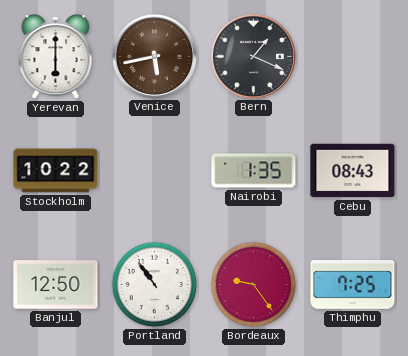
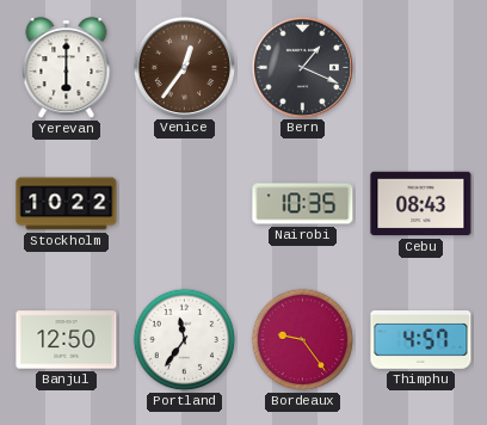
Venice: 5:43 -> 12:36
Nairobi: 1:35 -> 10:35
Portland: 10:54 -> 11:36
Thimphu: 7:25 -> 4:57
